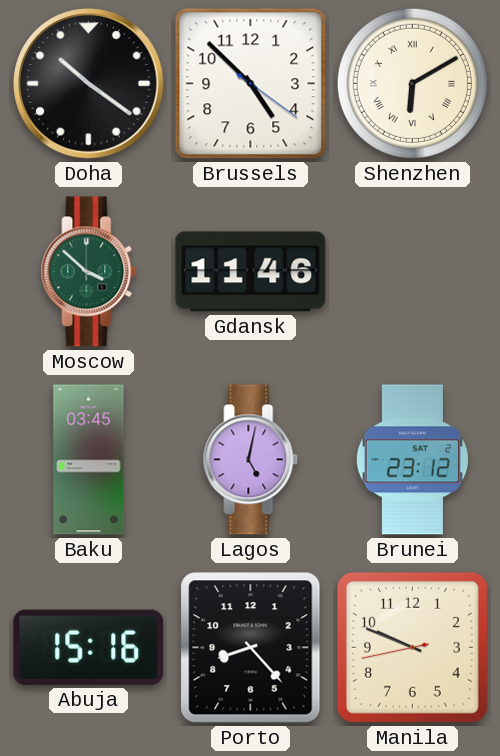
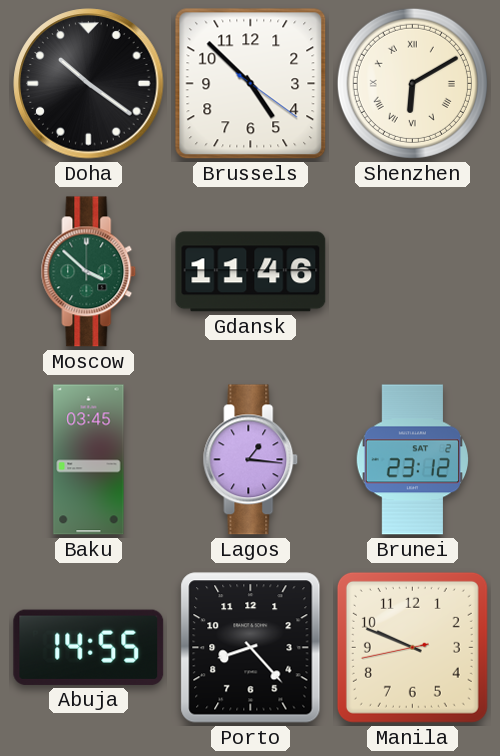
Lagos: 5:02 -> 1:16
Abuja: 15:16 -> 14:55
